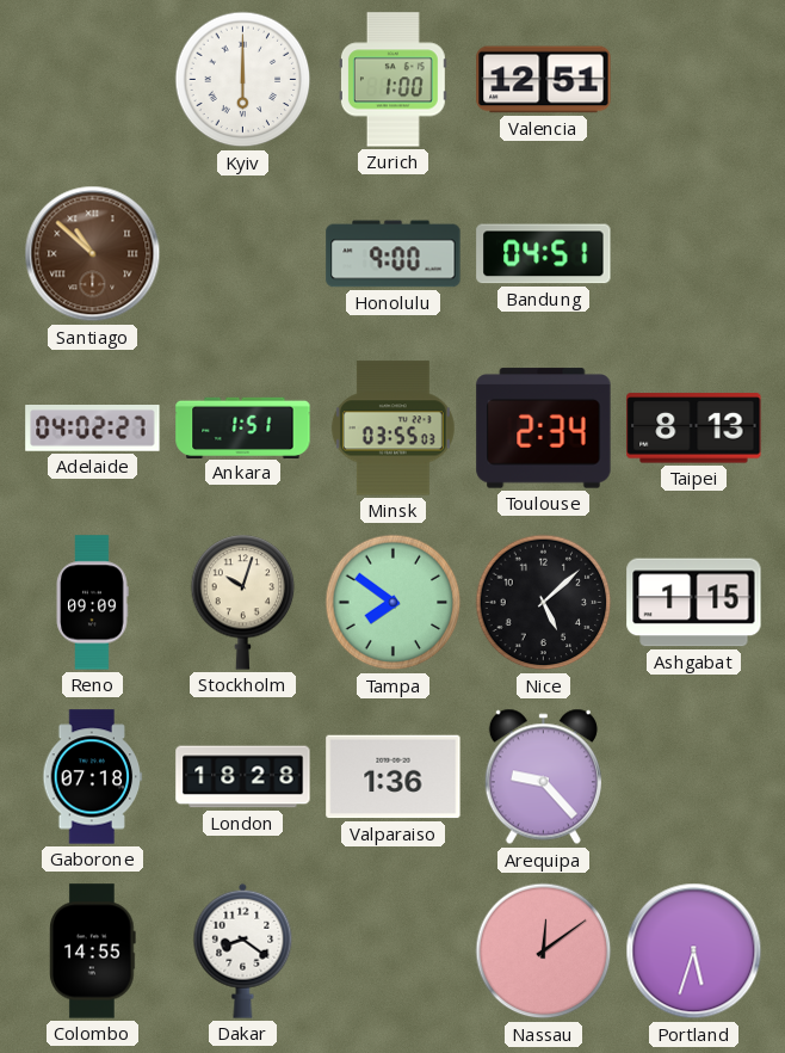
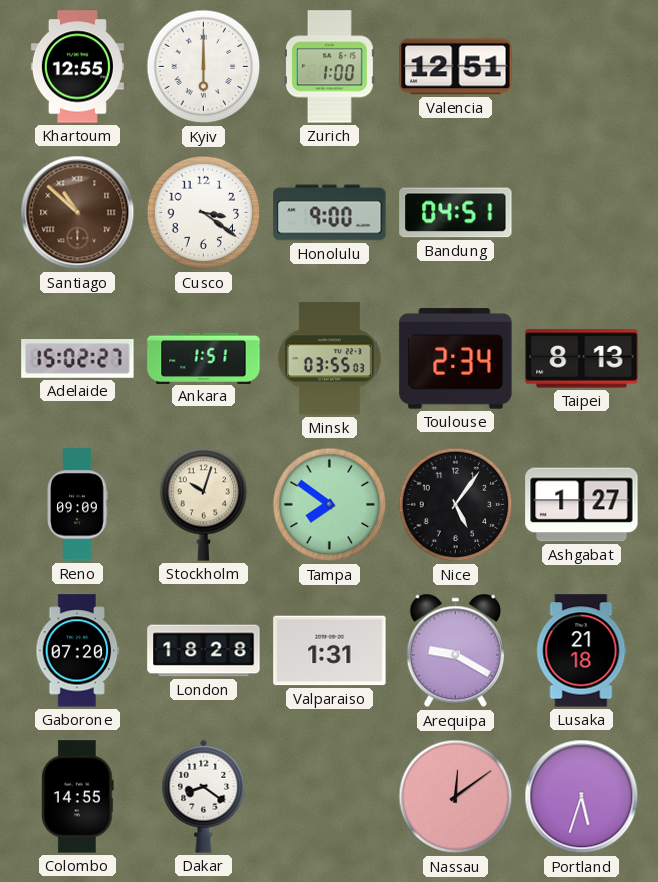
Khartoum: none -> 12:55
Cusco: none -> 3:21
Adelaide: 04:02 -> 15:02
Nice: 5:08 -> 5:06
Ashgabat: 1:15 -> 1:27
Gaborone: 07:18 -> 07:20
Valparaiso: 1:36 -> 1:31
Arequipa: 9:23 -> 9:20
Lusaka: none -> 21:18
